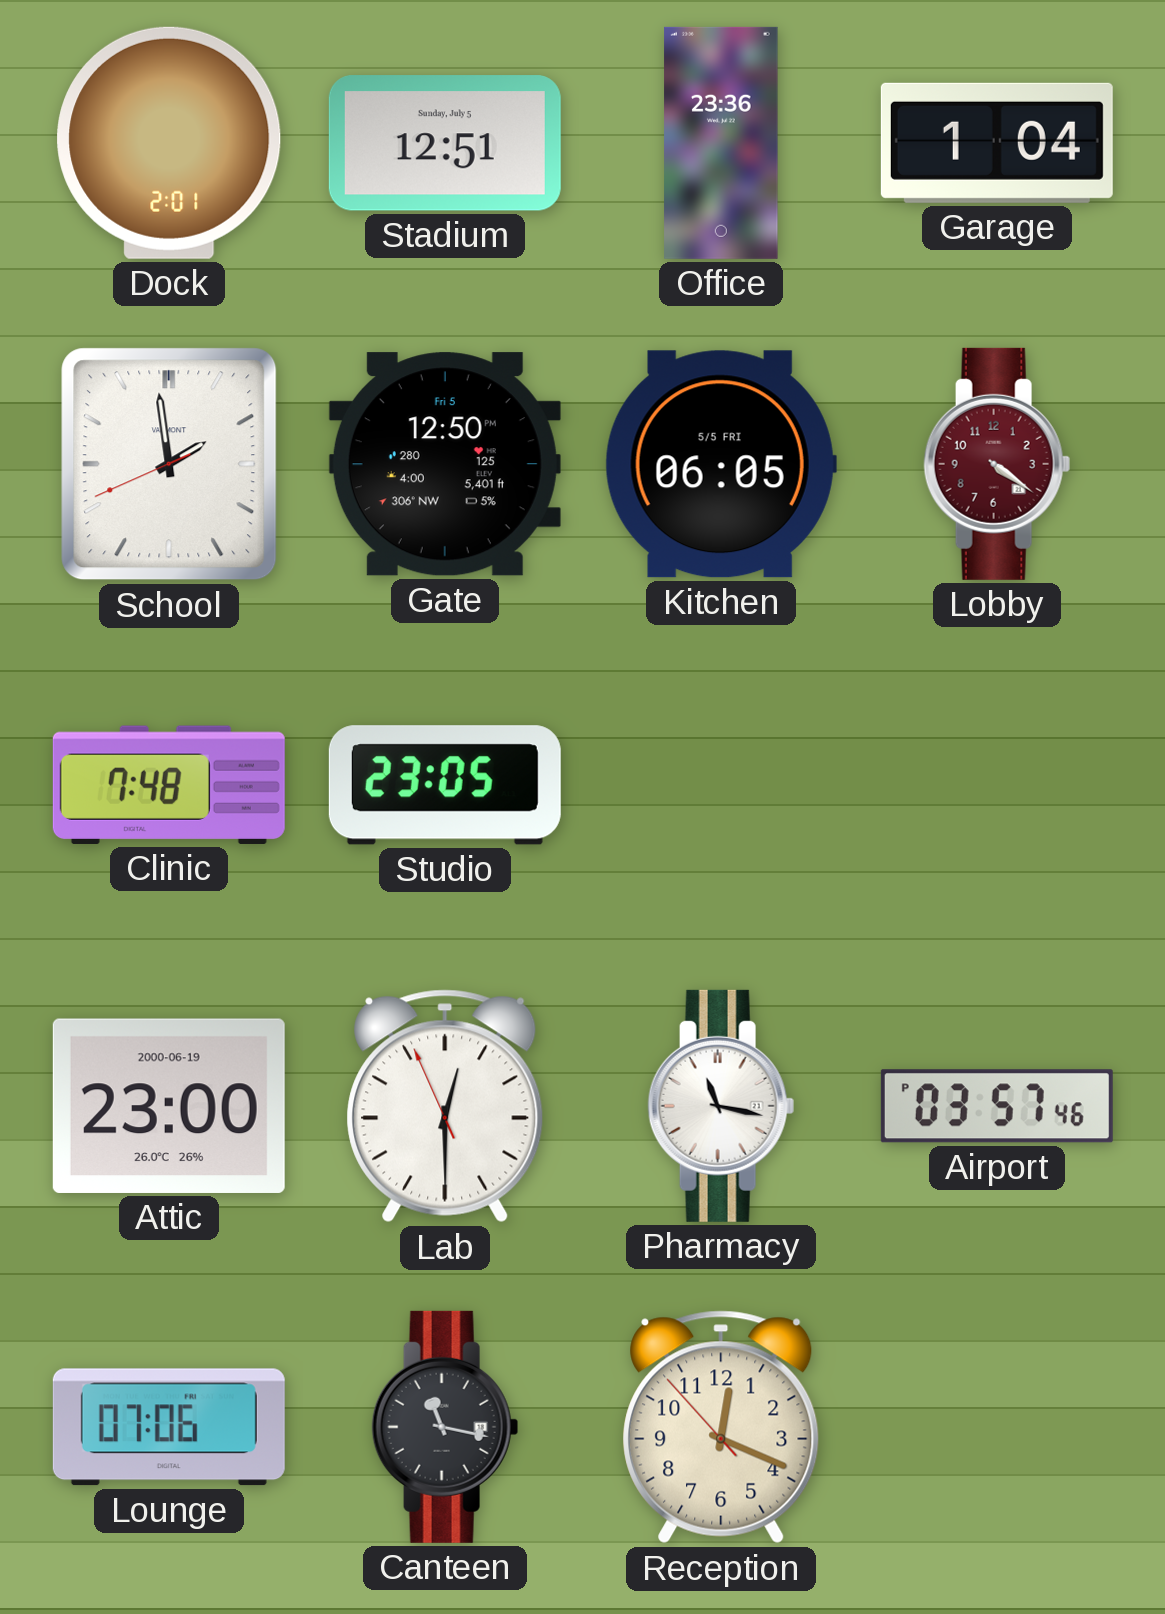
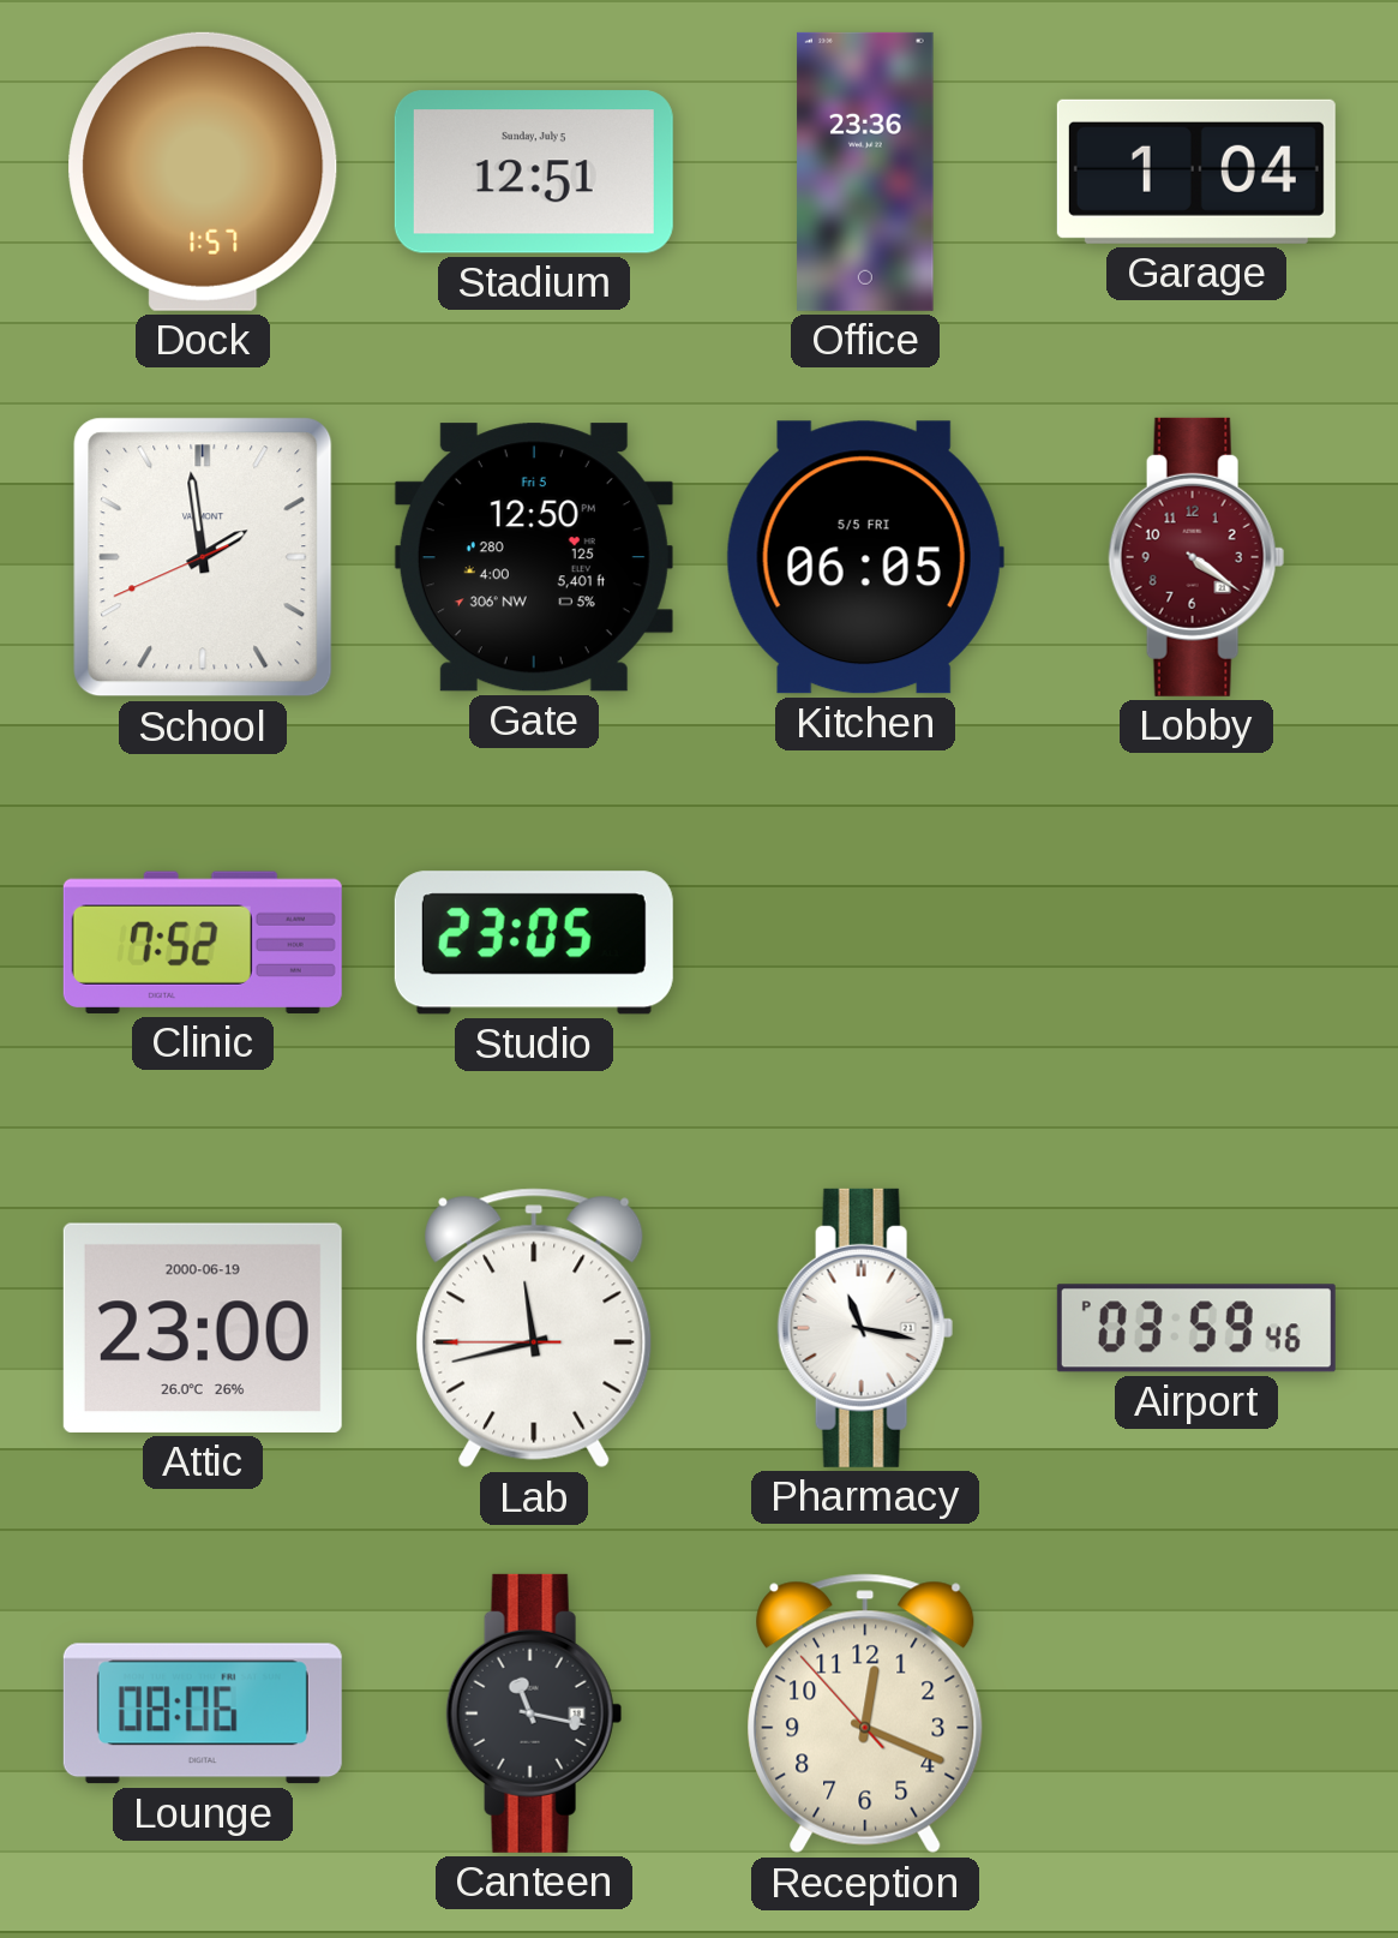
Dock: 2:01 -> 1:57
Clinic: 7:48 -> 7:52
Lab: 12:29 -> 11:42
Airport: 03:57 -> 03:59
Lounge: 07:06 -> 08:06
